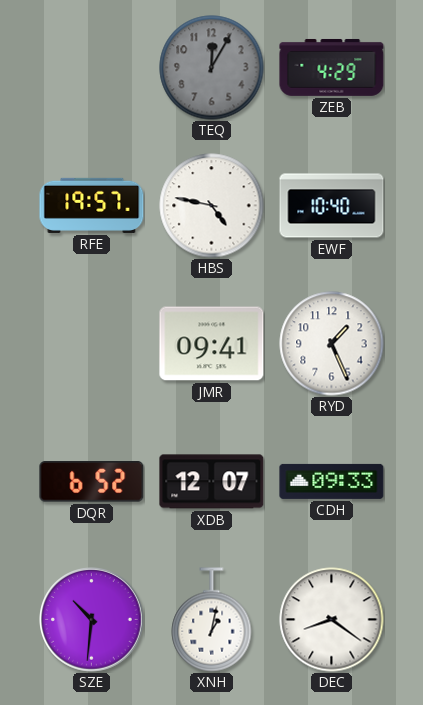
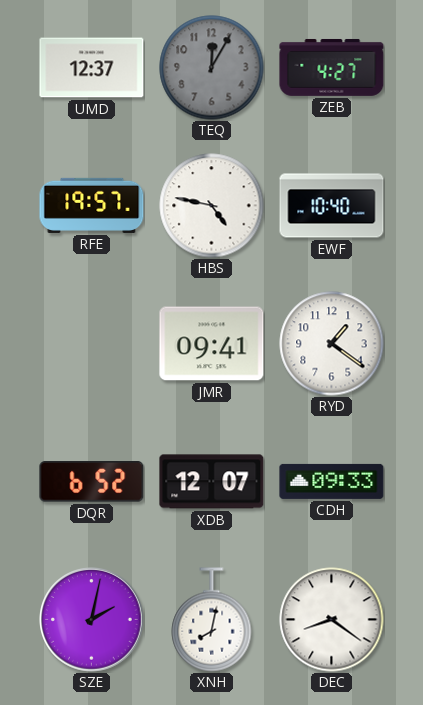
UMD: none -> 12:37
ZEB: 4:29 -> 4:27
RYD: 1:26 -> 1:21
SZE: 10:31 -> 2:02
XNH: 1:02 -> 8:02
